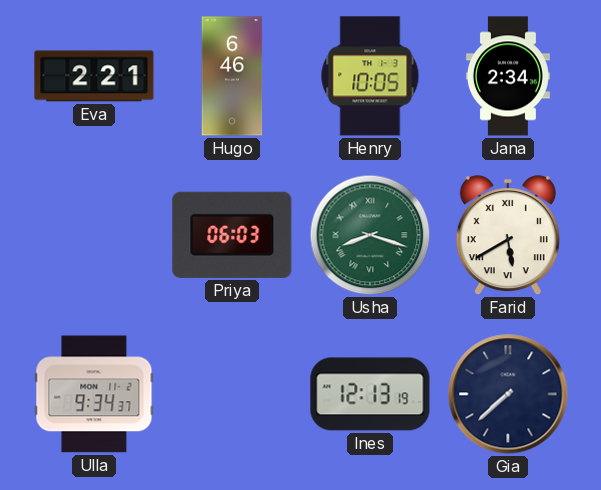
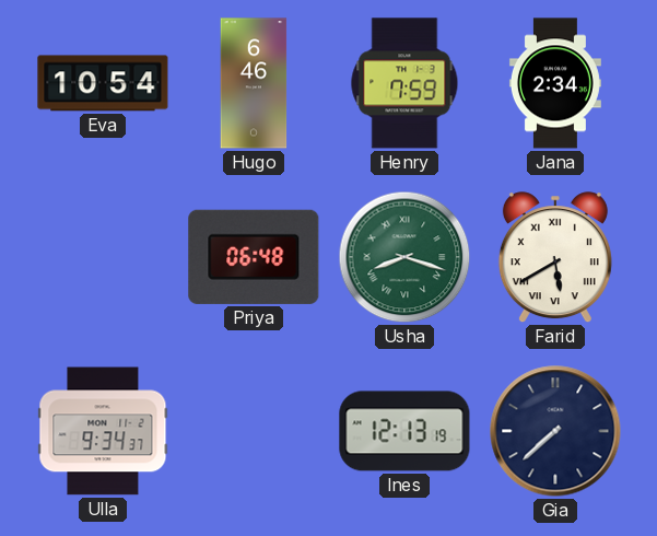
Eva: 2:21 -> 10:54
Henry: 10:05 -> 7:59
Priya: 06:03 -> 06:48
